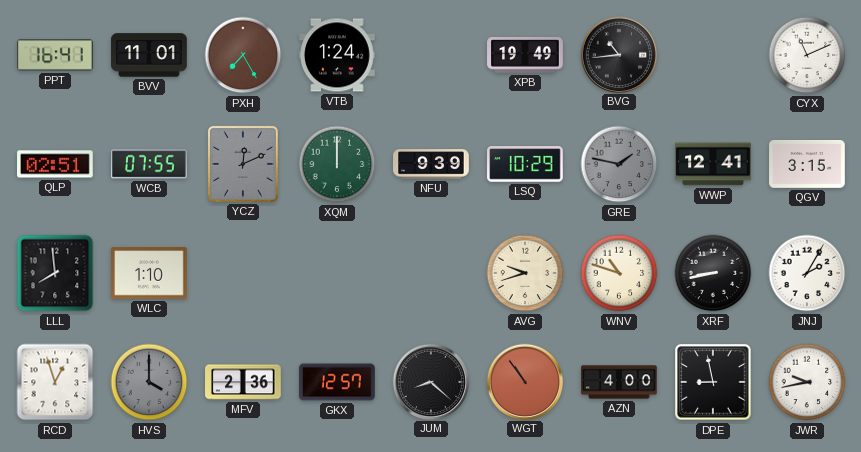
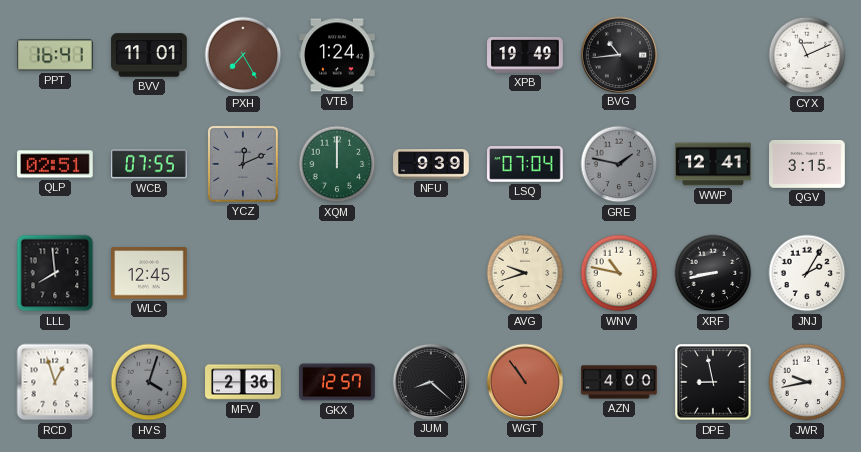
LSQ: 10:29 -> 07:04
WLC: 1:10 -> 12:45
WNV: 10:48 -> 10:47
HVS: 4:00 -> 4:03
